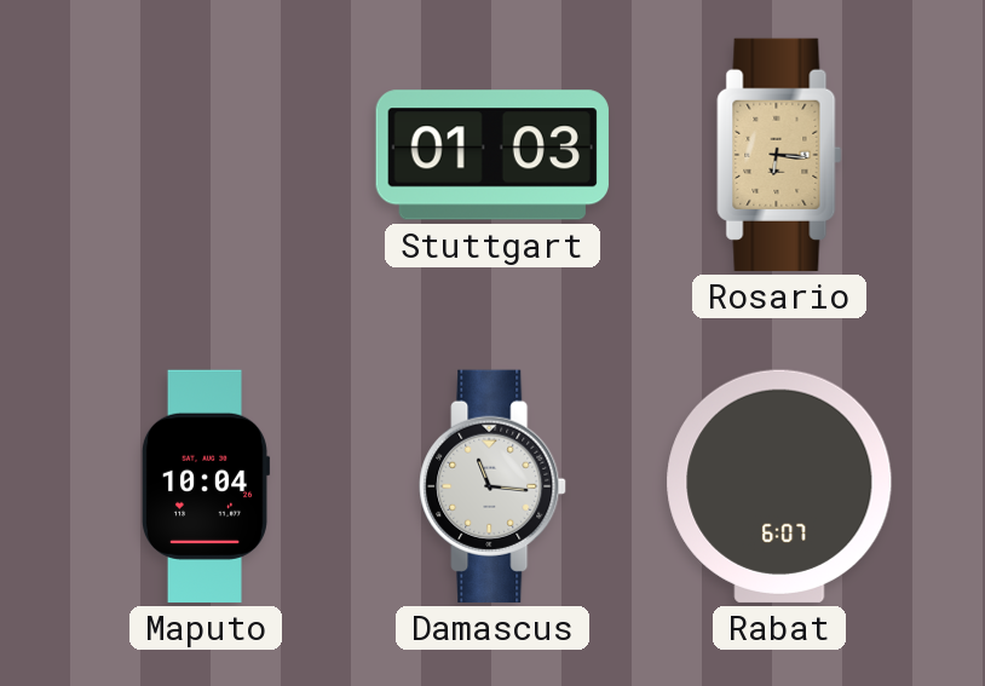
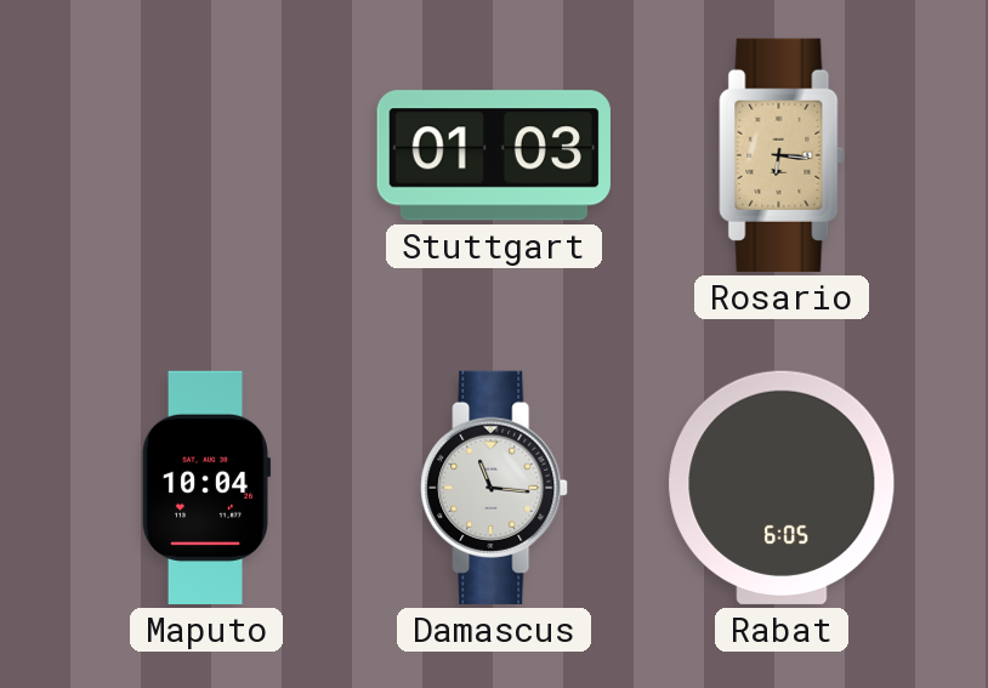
Rabat: 6:07 -> 6:05
